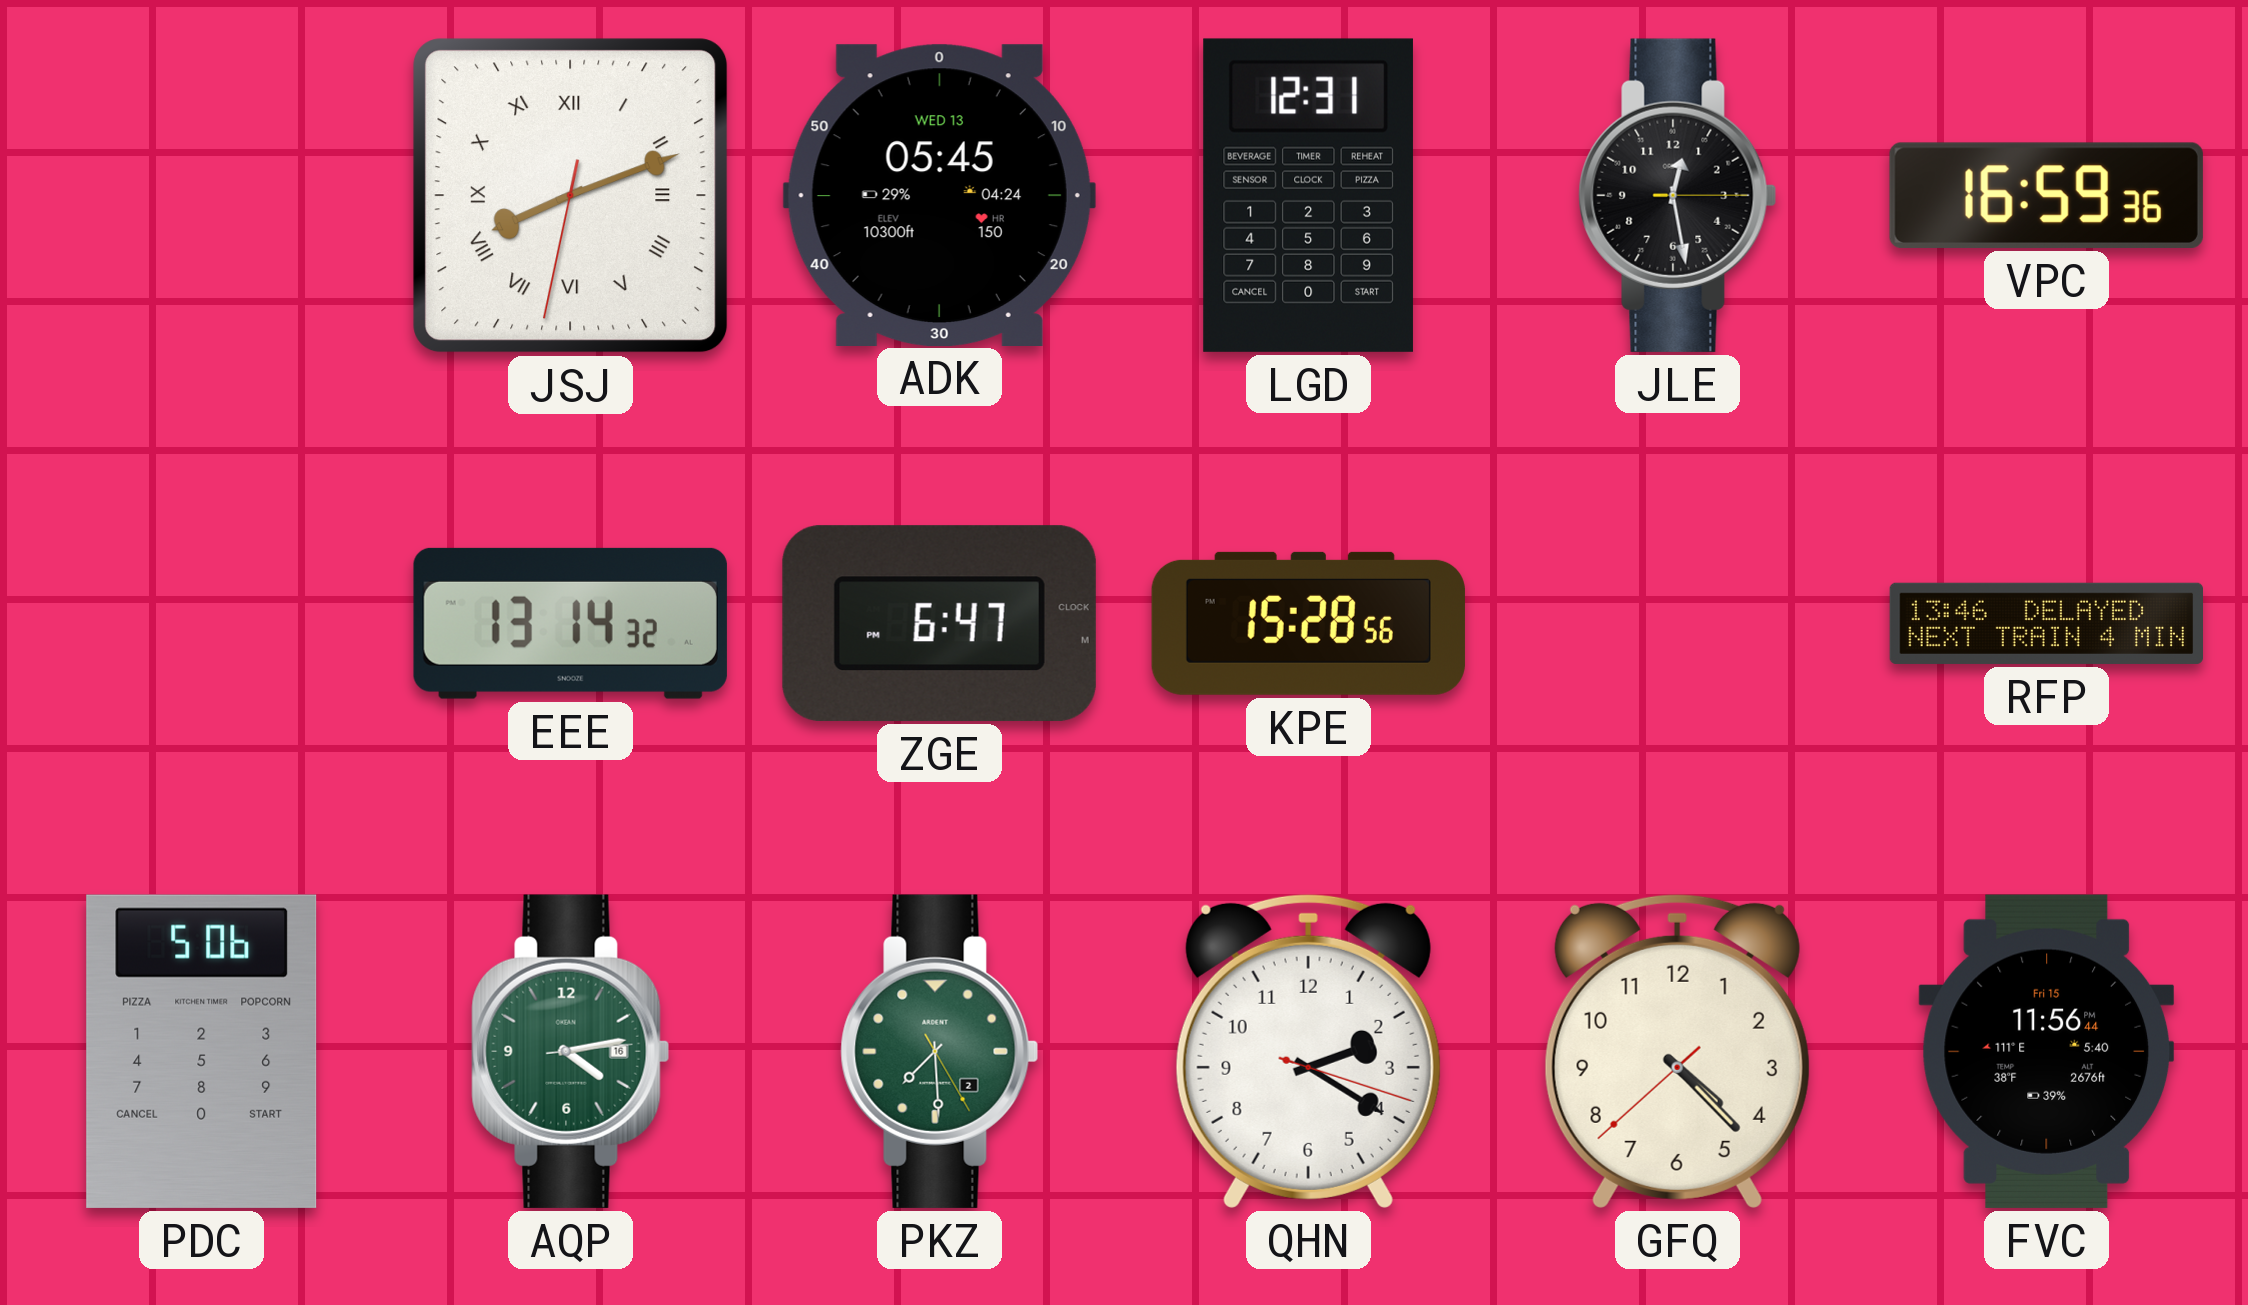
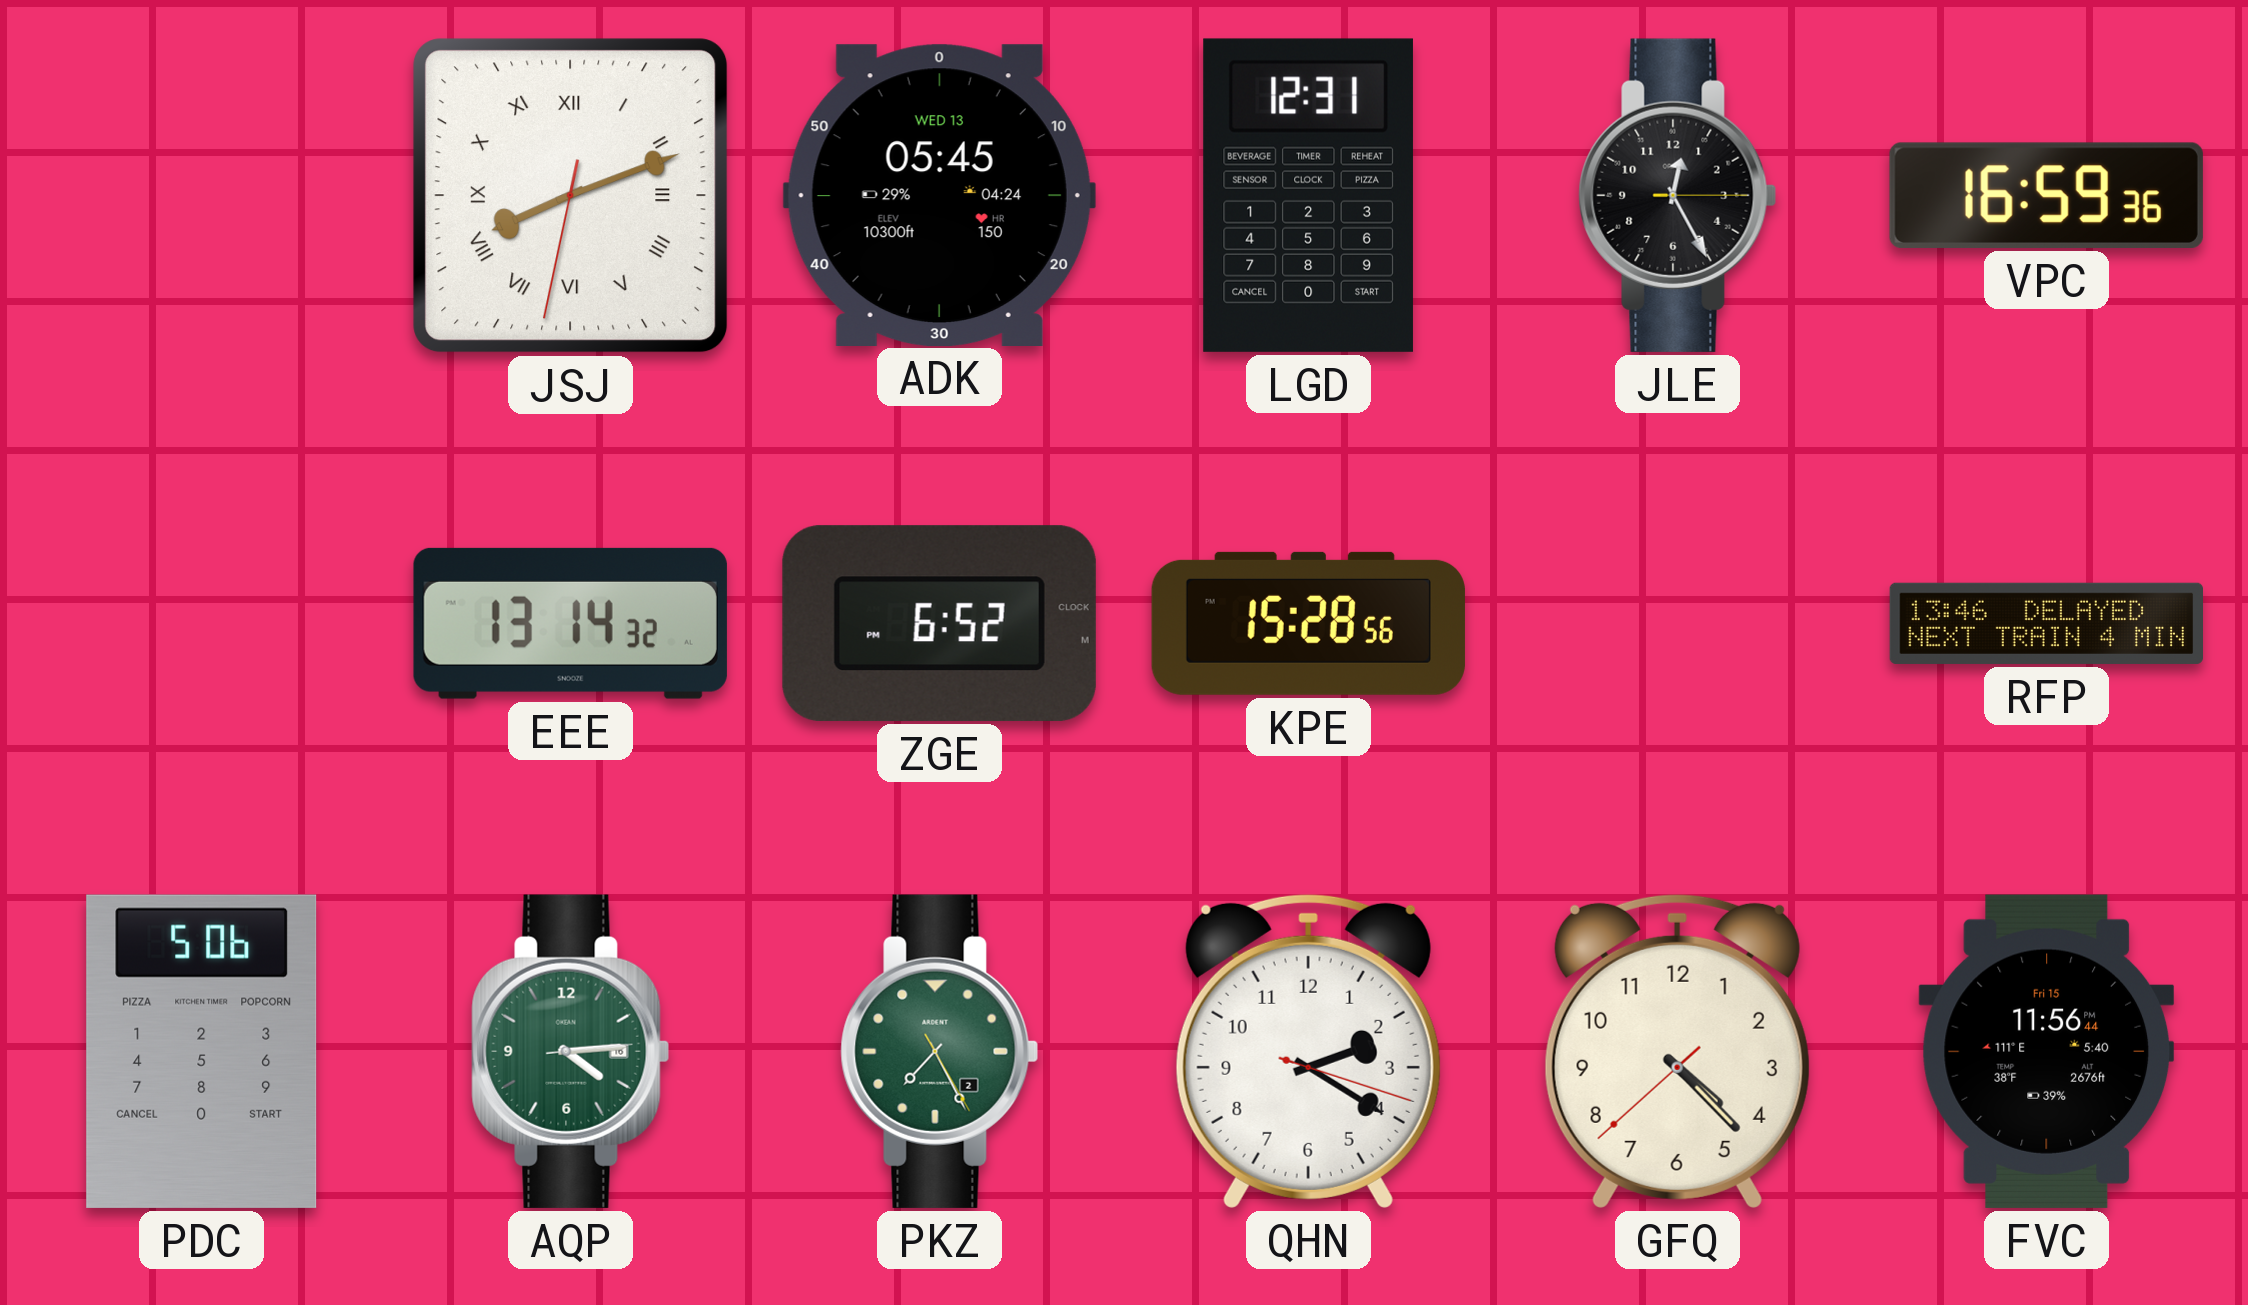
JLE: 12:28 -> 12:25
ZGE: 6:47 -> 6:52
AQP: 4:13 -> 4:14
PKZ: 7:29 -> 7:25
